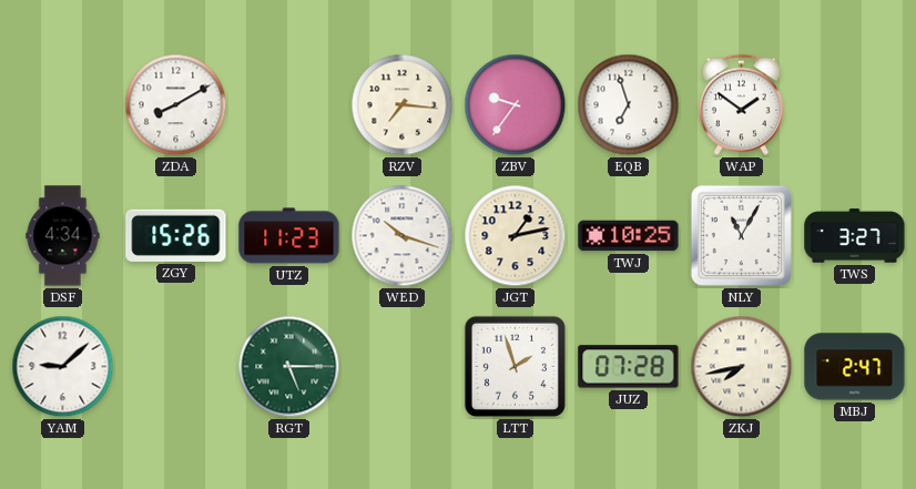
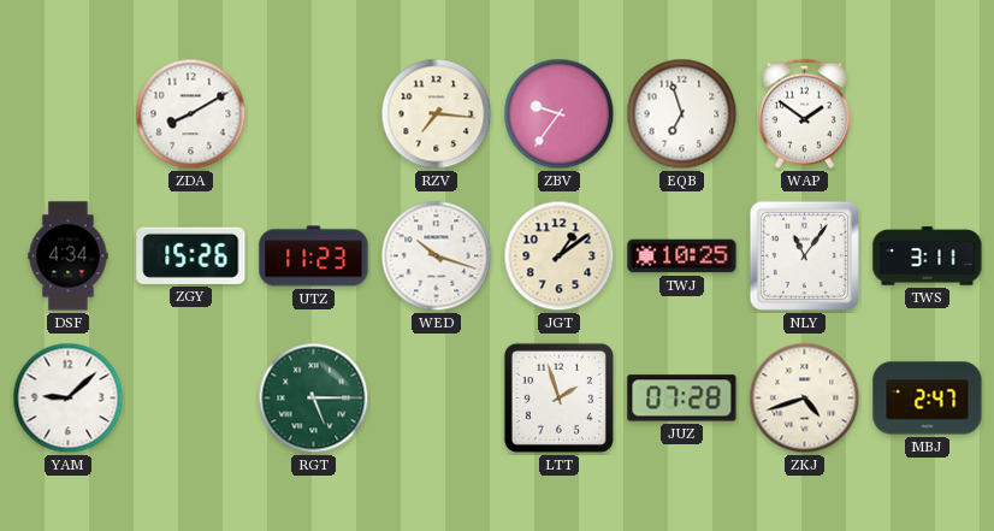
JGT: 1:13 -> 1:09
NLY: 11:05 -> 11:06
TWS: 3:27 -> 3:11
ZKJ: 7:43 -> 4:42
